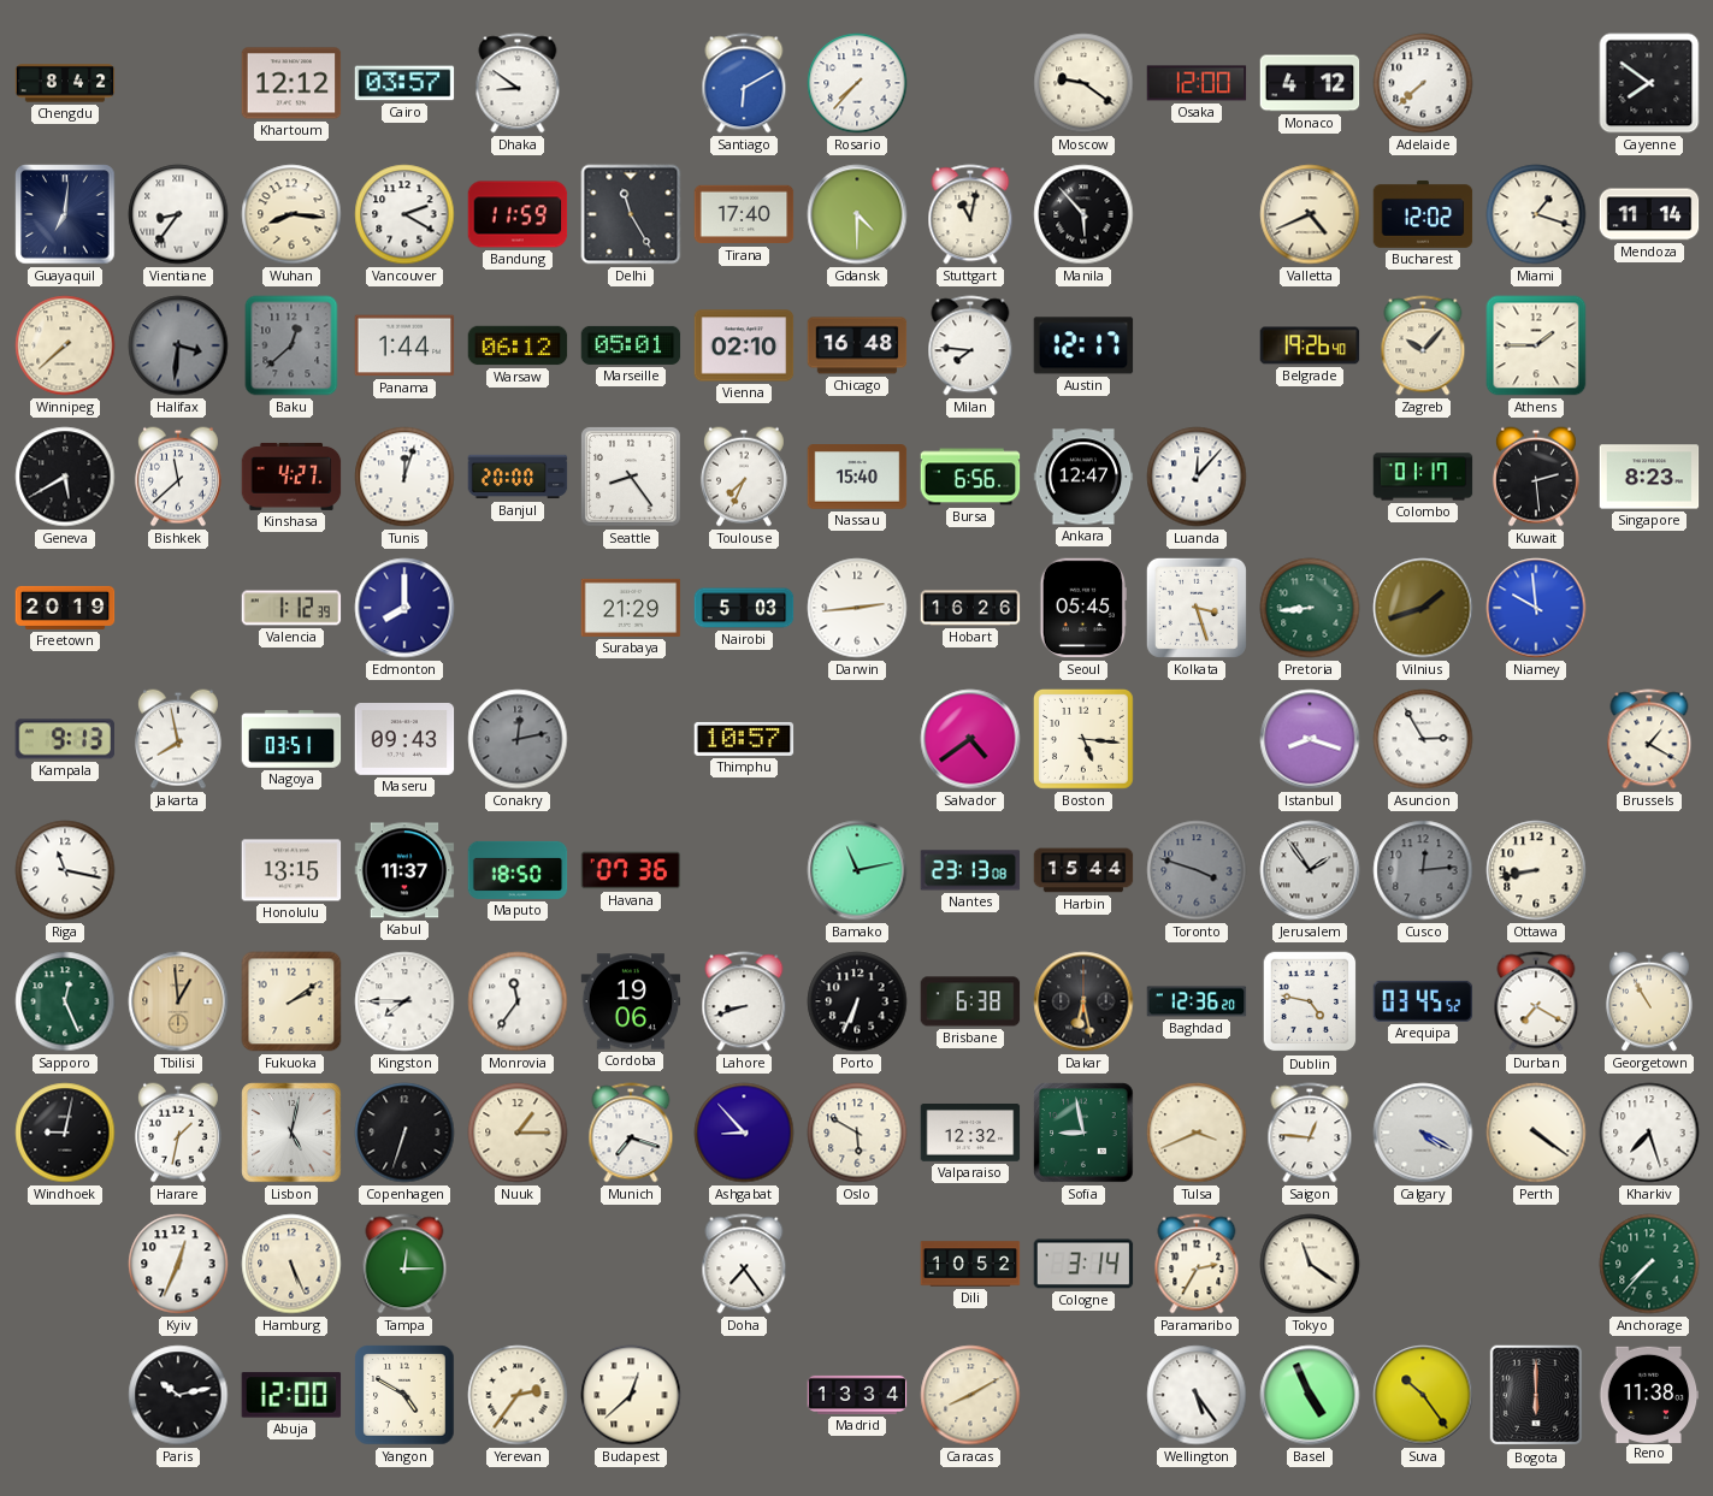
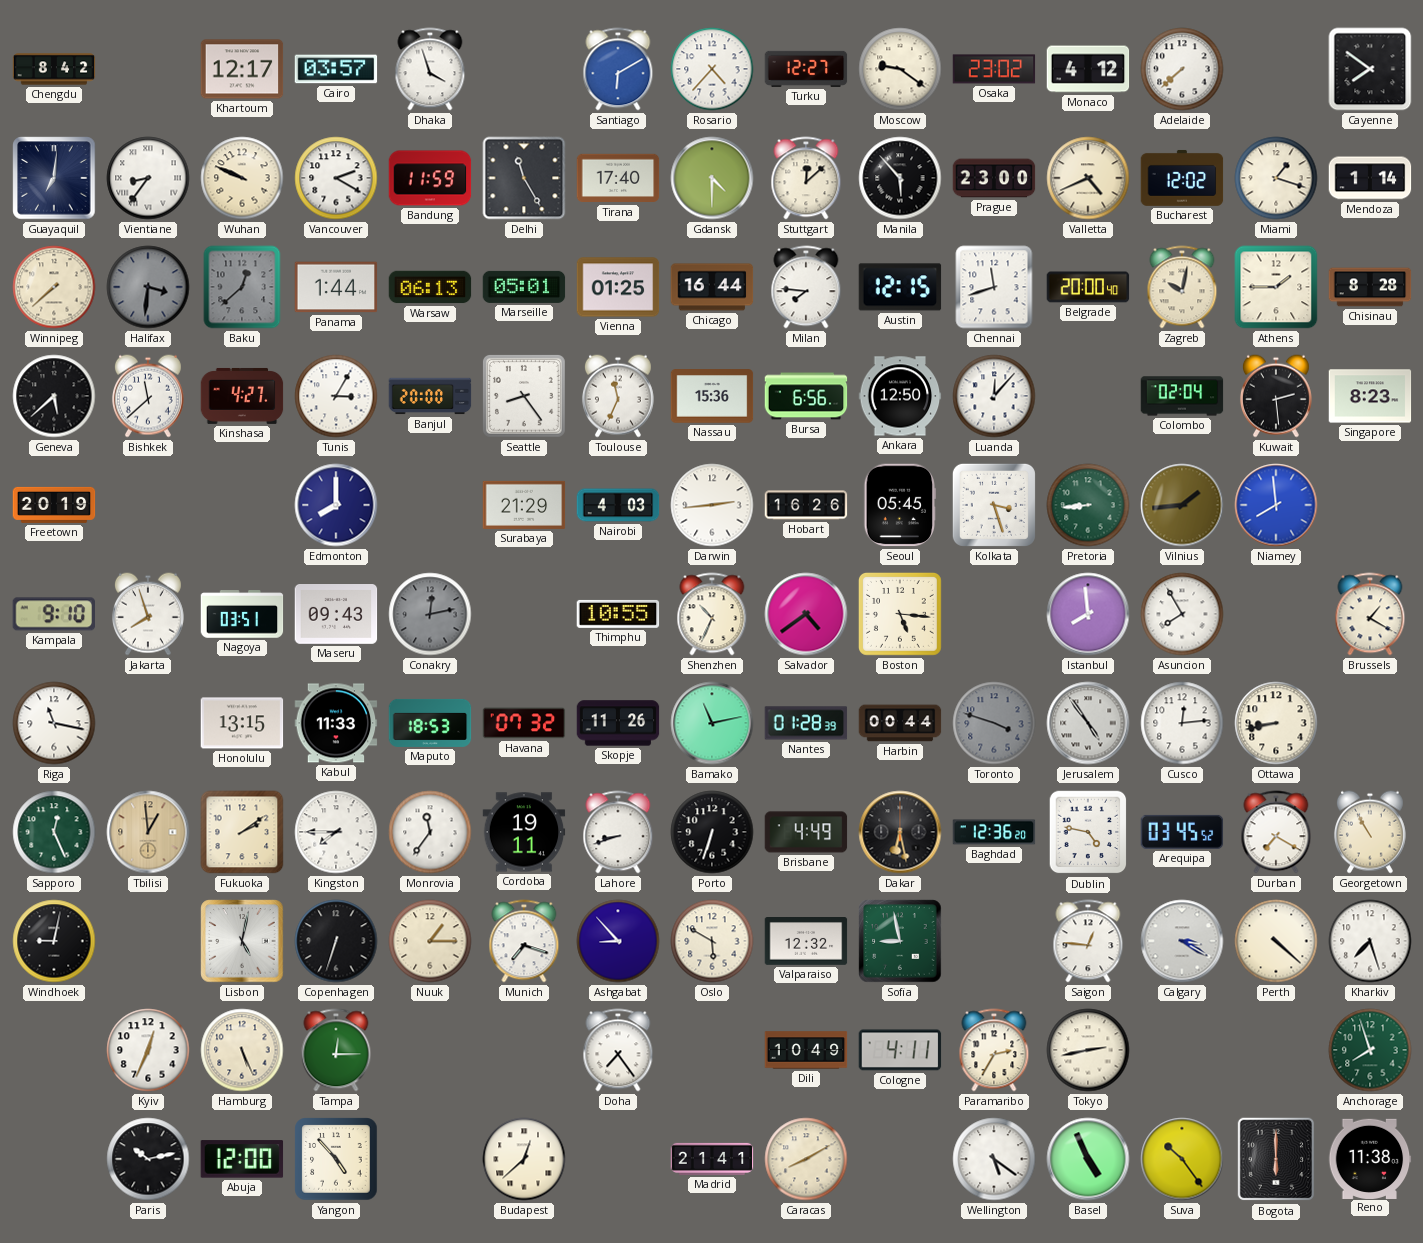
Khartoum: 12:12 -> 12:17
Dhaka: 8:51 -> 3:57
Rosario: 7:37 -> 4:37
Turku: none -> 12:27
Osaka: 12:00 -> 23:02
Wuhan: 8:16 -> 9:49
Stuttgart: 11:02 -> 12:08
Prague: none -> 23:00
Mendoza: 11:14 -> 1:14
Warsaw: 06:12 -> 06:13
Vienna: 02:10 -> 01:25
Chicago: 16:48 -> 16:44
Austin: 12:17 -> 12:15
Chennai: none -> 11:42
Belgrade: 19:26 -> 20:00
Zagreb: 10:07 -> 10:02
Chisinau: none -> 8:28
Geneva: 5:40 -> 5:38
Tunis: 12:03 -> 3:05
Toulouse: 7:34 -> 11:34
Nassau: 15:40 -> 15:36
Ankara: 12:47 -> 12:50
Colombo: 01:17 -> 02:04
Valencia: 1:12 -> none
Nairobi: 5:03 -> 4:03
Vilnius: 1:42 -> 1:44
Niamey: 9:59 -> 7:59
Kampala: 9:13 -> 9:10
Jakarta: 7:58 -> 7:57
Thimphu: 10:57 -> 10:55
Shenzhen: none -> 10:34
Istanbul: 8:18 -> 7:59
Asuncion: 2:55 -> 7:55
Kabul: 11:37 -> 11:33
Maputo: 18:50 -> 18:53
Havana: 07:36 -> 07:32
Skopje: none -> 11:26
Nantes: 23:13 -> 01:28
Harbin: 15:44 -> 00:44
Jerusalem: 1:54 -> 4:54
Cusco dial: grey -> white
Cordoba: 19:06 -> 19:11
Porto: 6:34 -> 6:33
Brisbane: 6:38 -> 4:49
Harare: 1:32 -> none
Tulsa: 3:41 -> none
Calgary: 4:20 -> 3:20
Perth: 4:21 -> 4:22
Dili: 10:52 -> 10:49
Cologne: 3:14 -> 4:11
Tokyo: 11:21 -> 2:43
Anchorage: 7:37 -> 7:57
Yangon: 4:50 -> 4:53
Yerevan: 2:36 -> none
Madrid: 13:34 -> 21:41
Wellington: 5:24 -> 5:21
